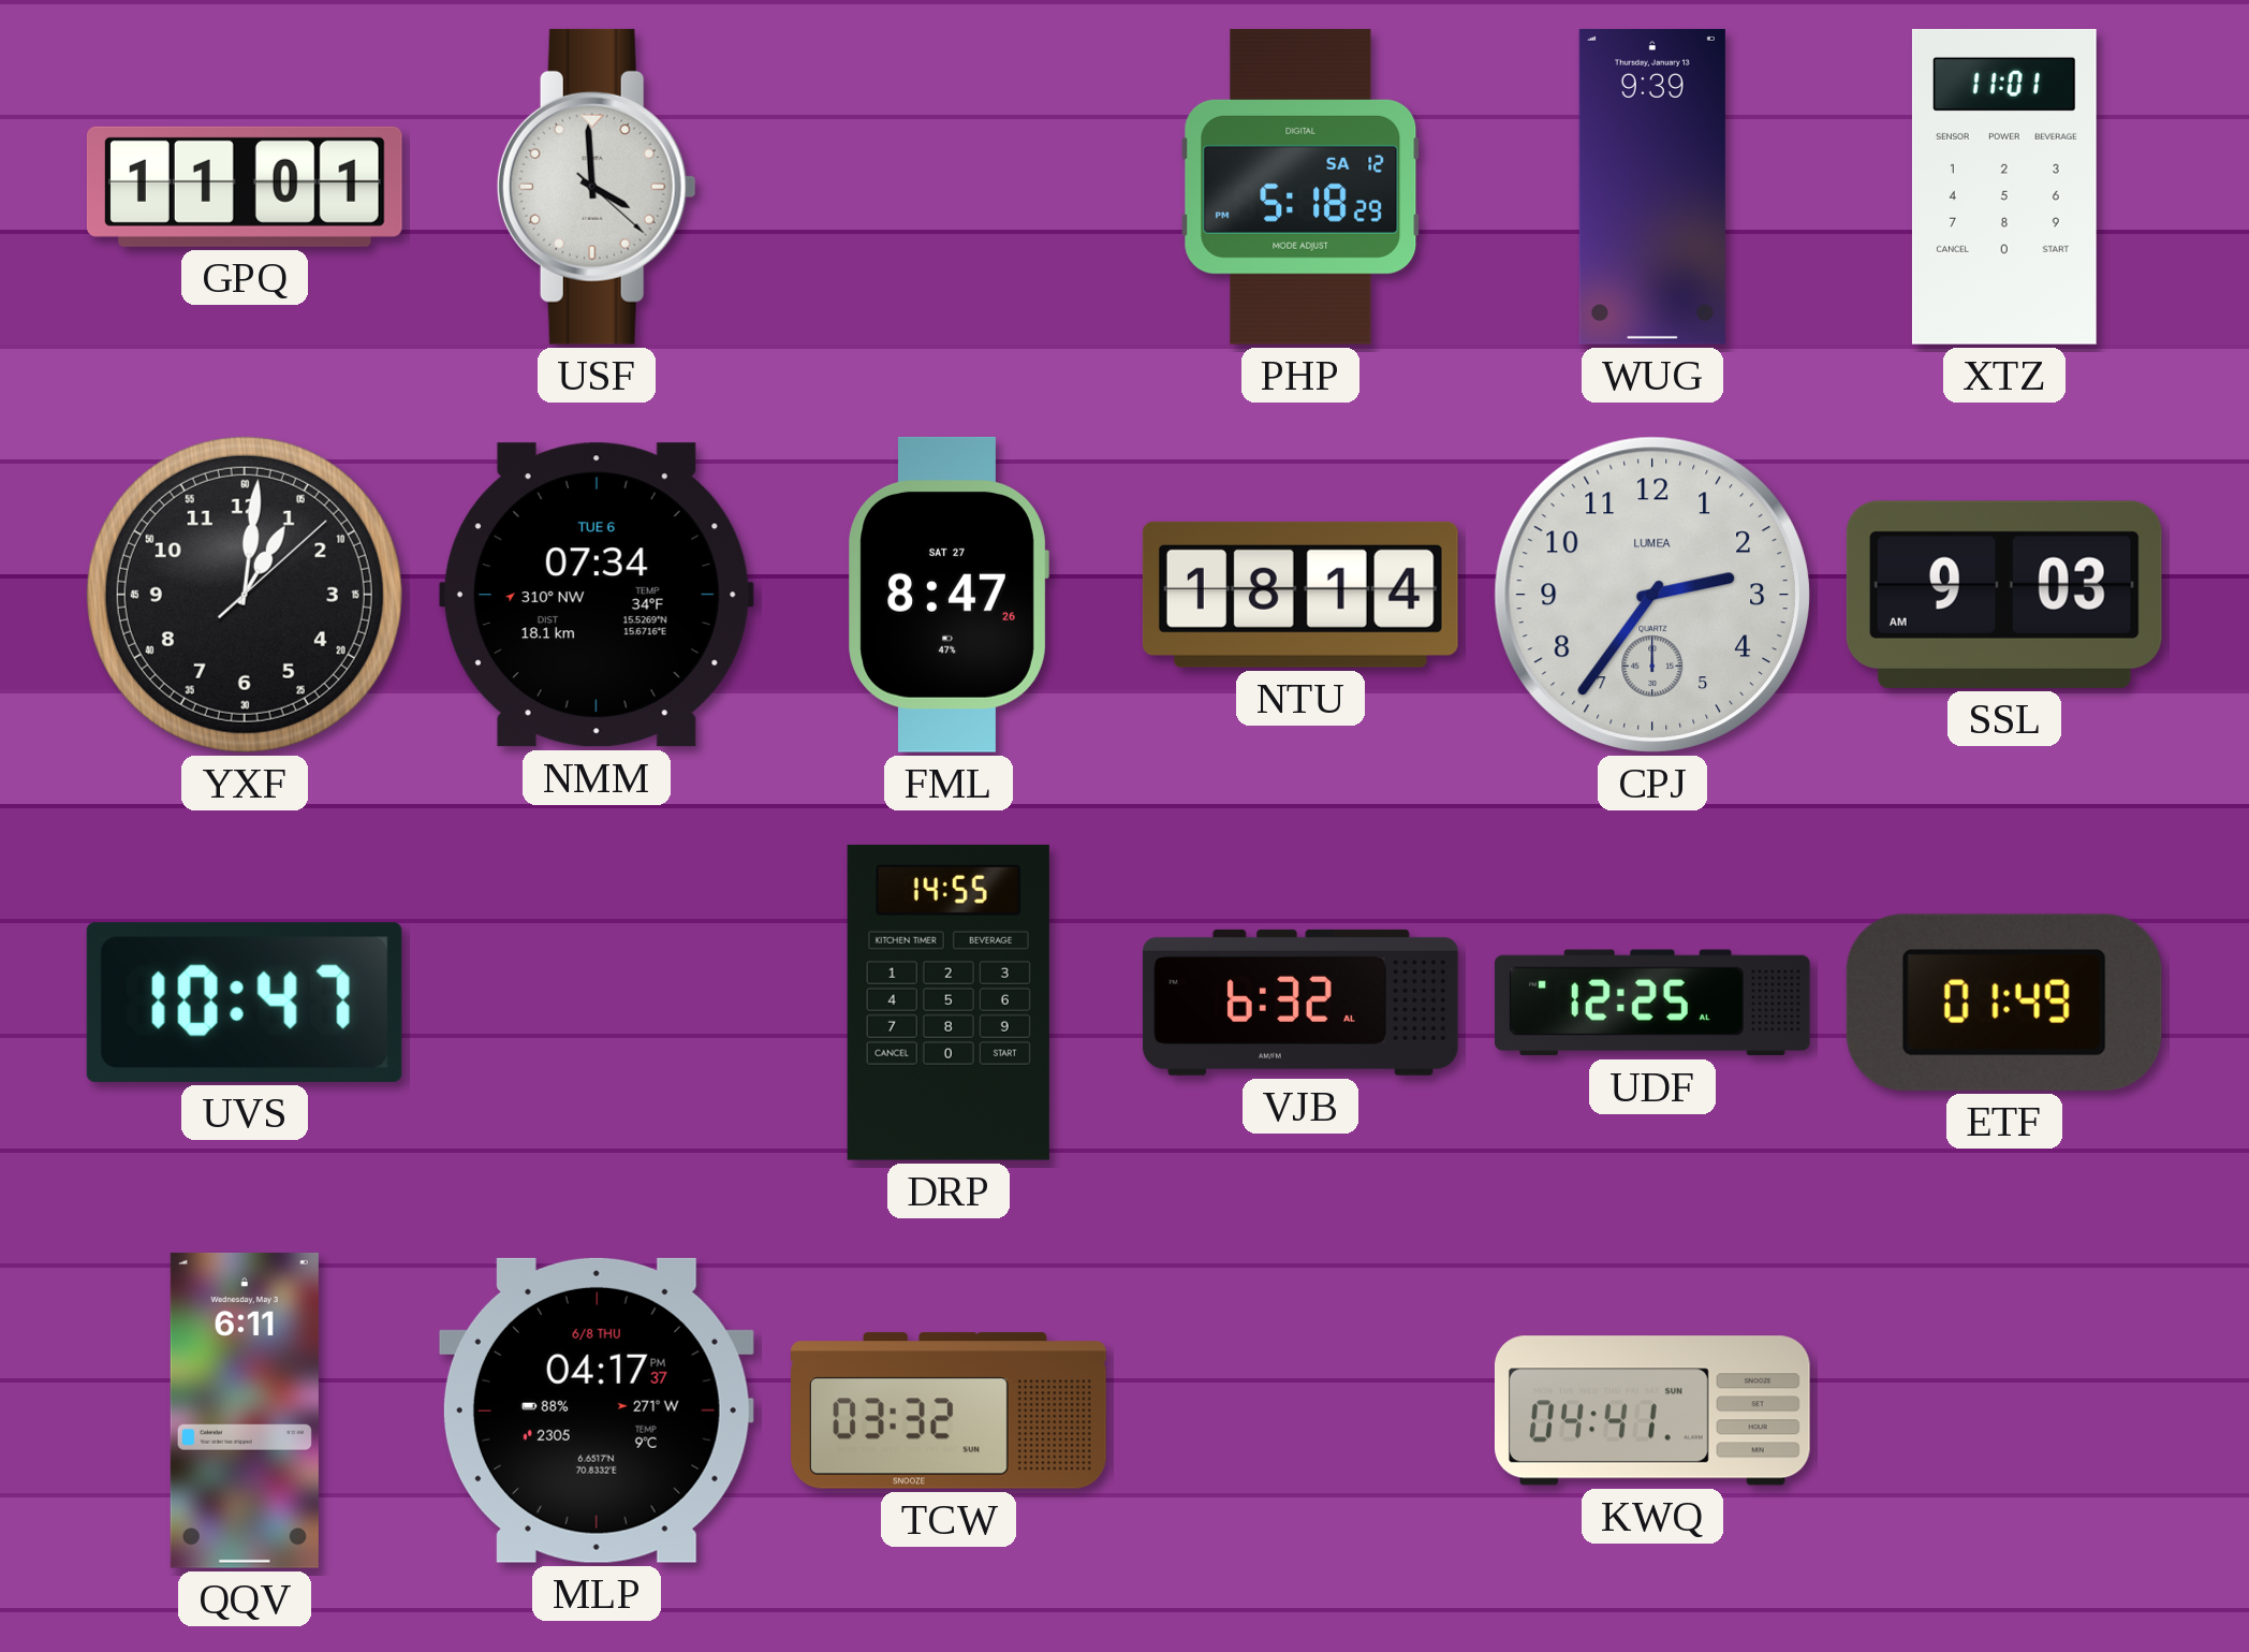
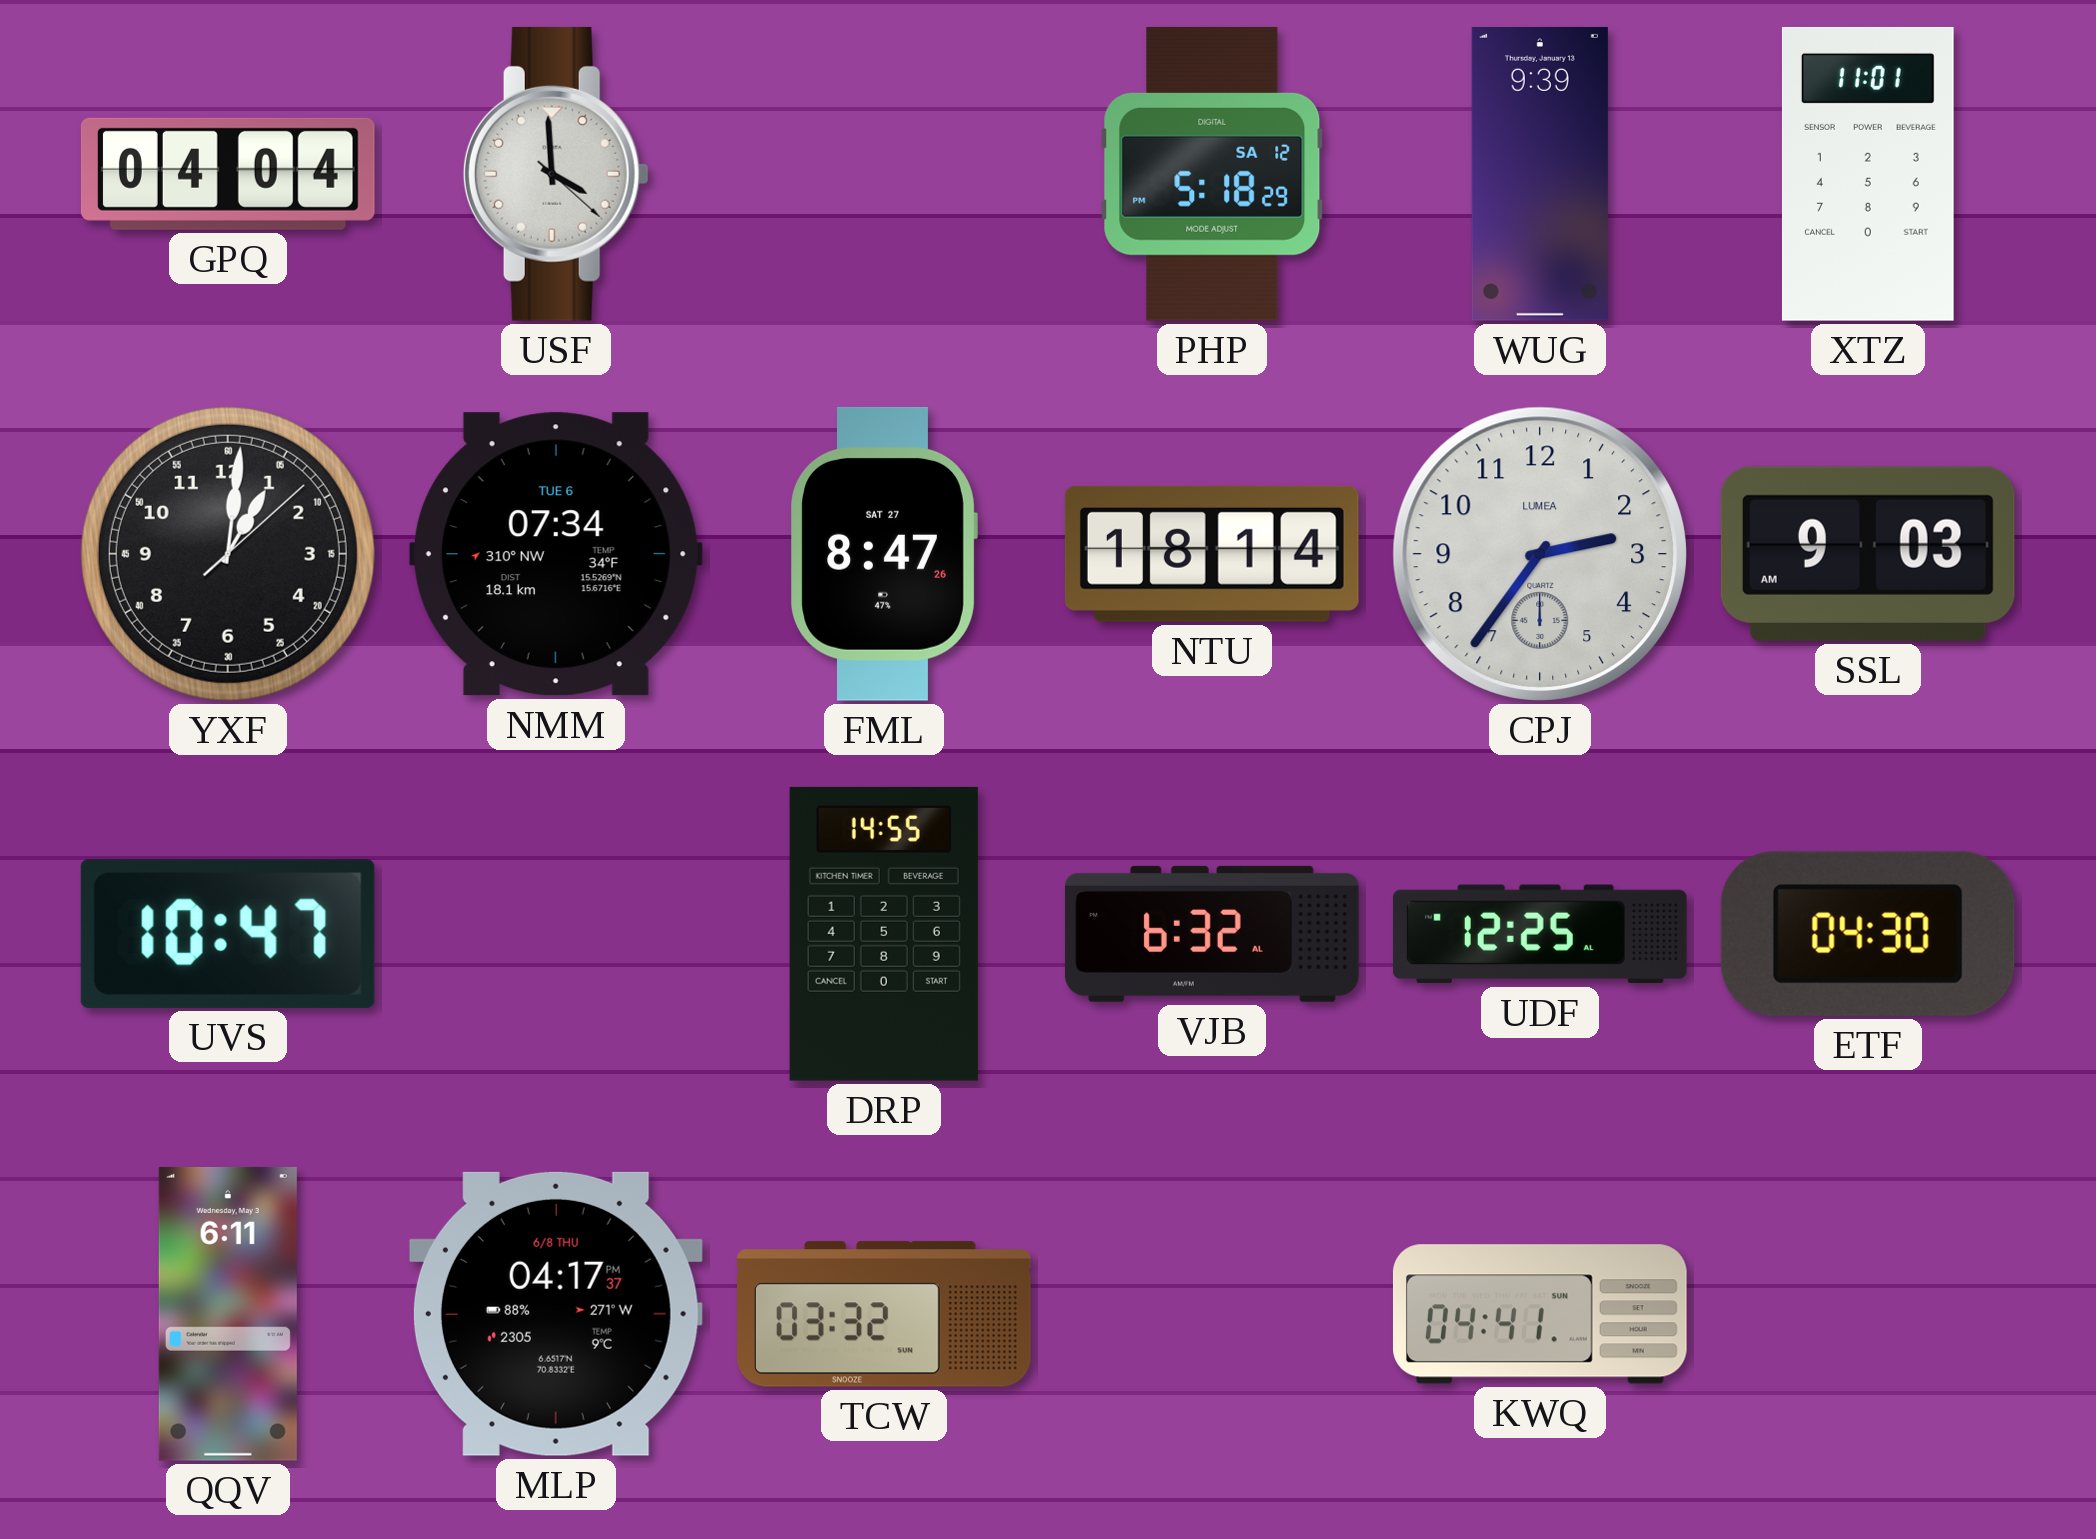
GPQ: 11:01 -> 04:04
ETF: 01:49 -> 04:30
